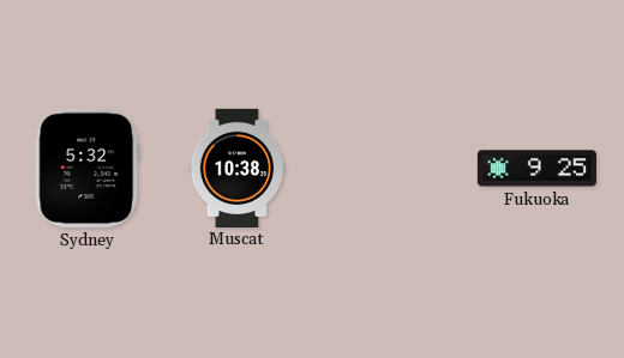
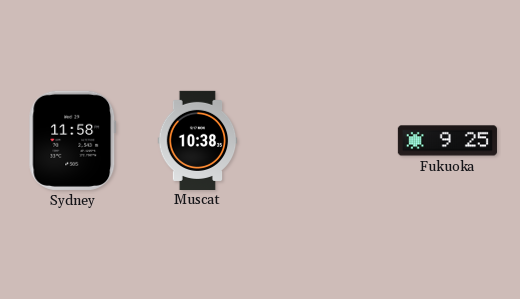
Sydney: 5:32 -> 11:58
